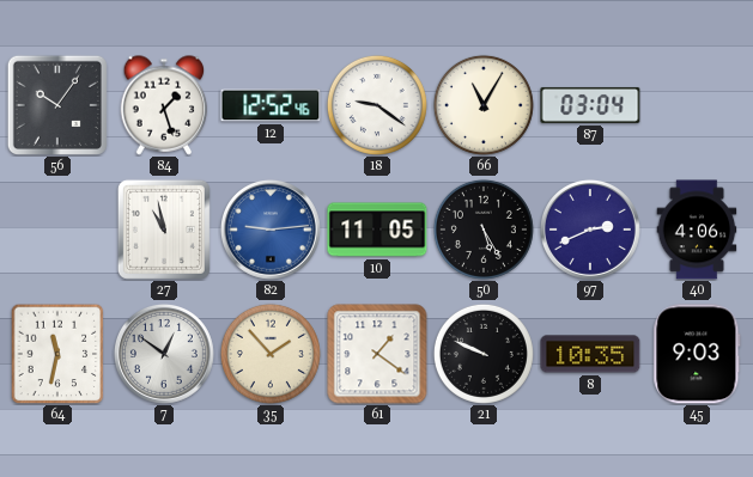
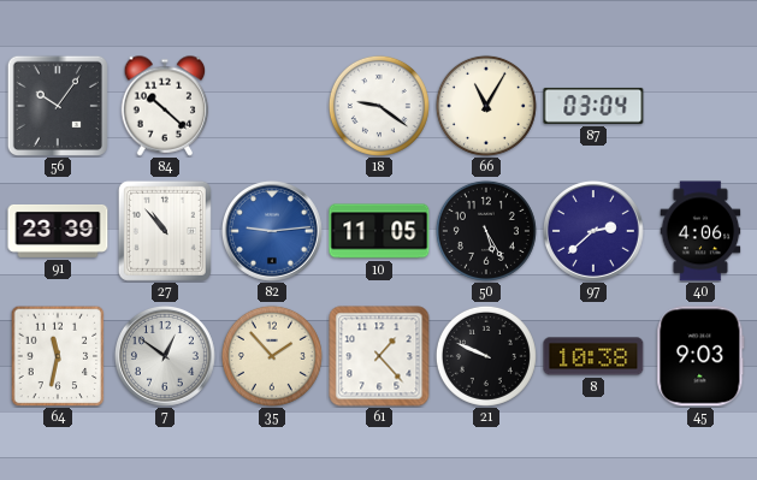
84: 1:27 -> 10:22
12: 12:52 -> none
91: none -> 23:39
27: 10:58 -> 10:53
97: 2:41 -> 2:38
61: 1:21 -> 1:23
8: 10:35 -> 10:38
